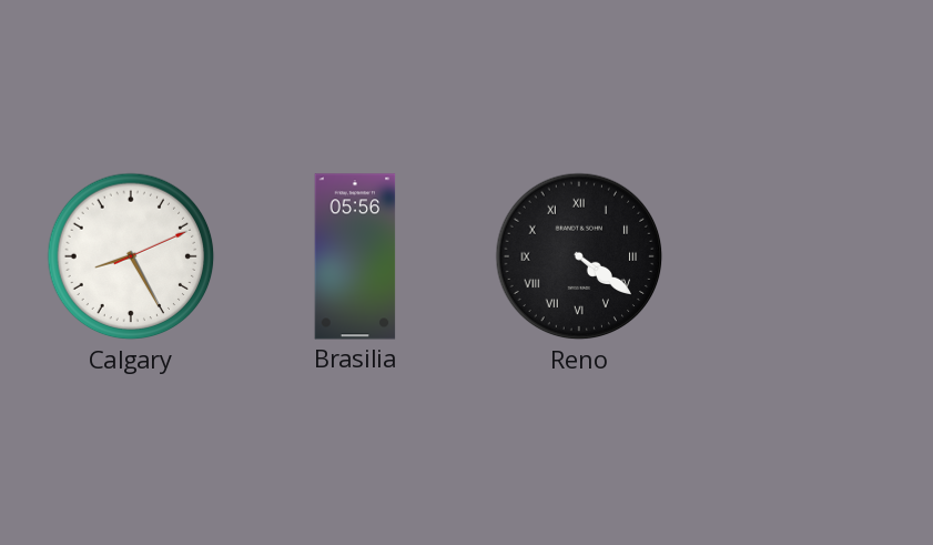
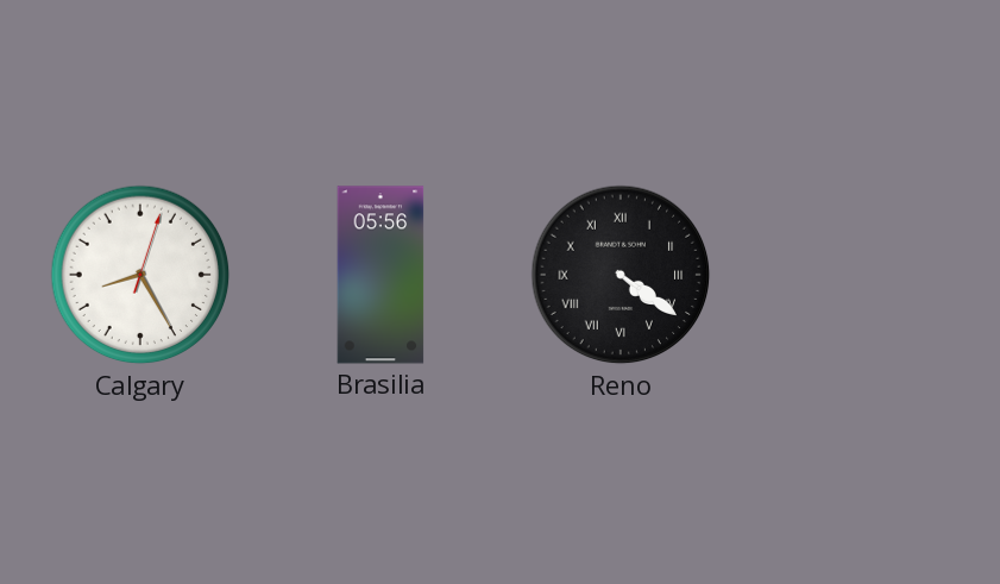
Calgary: 8:25:11 -> 8:25:03
